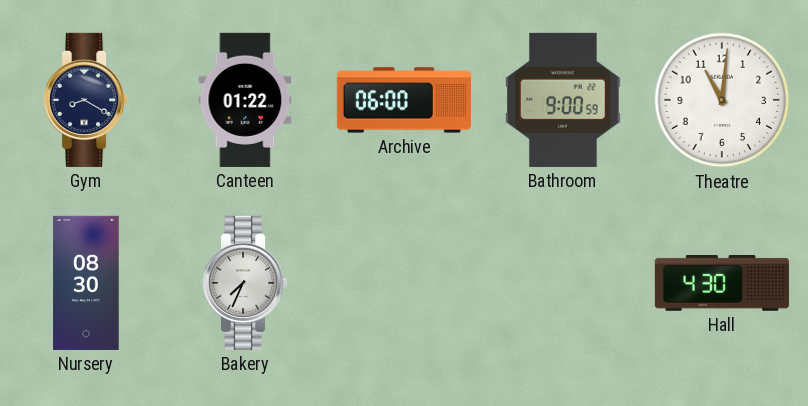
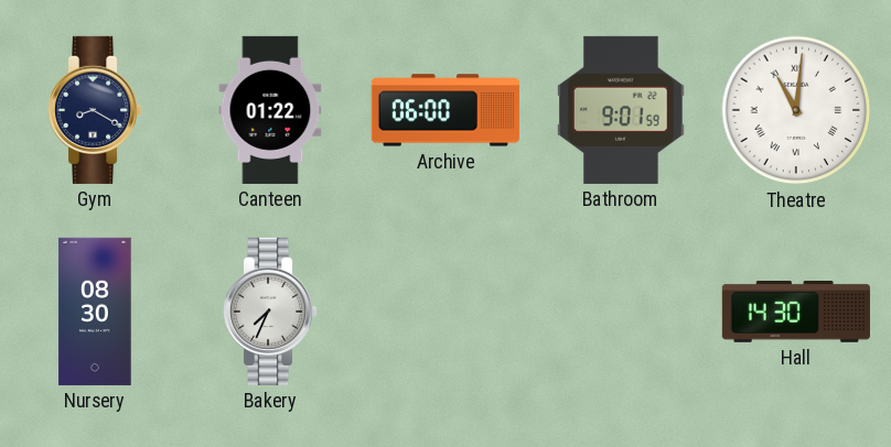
Bathroom: 9:00 -> 9:01
Theatre numerals: Arabic -> Roman
Hall: 4:30 -> 14:30
